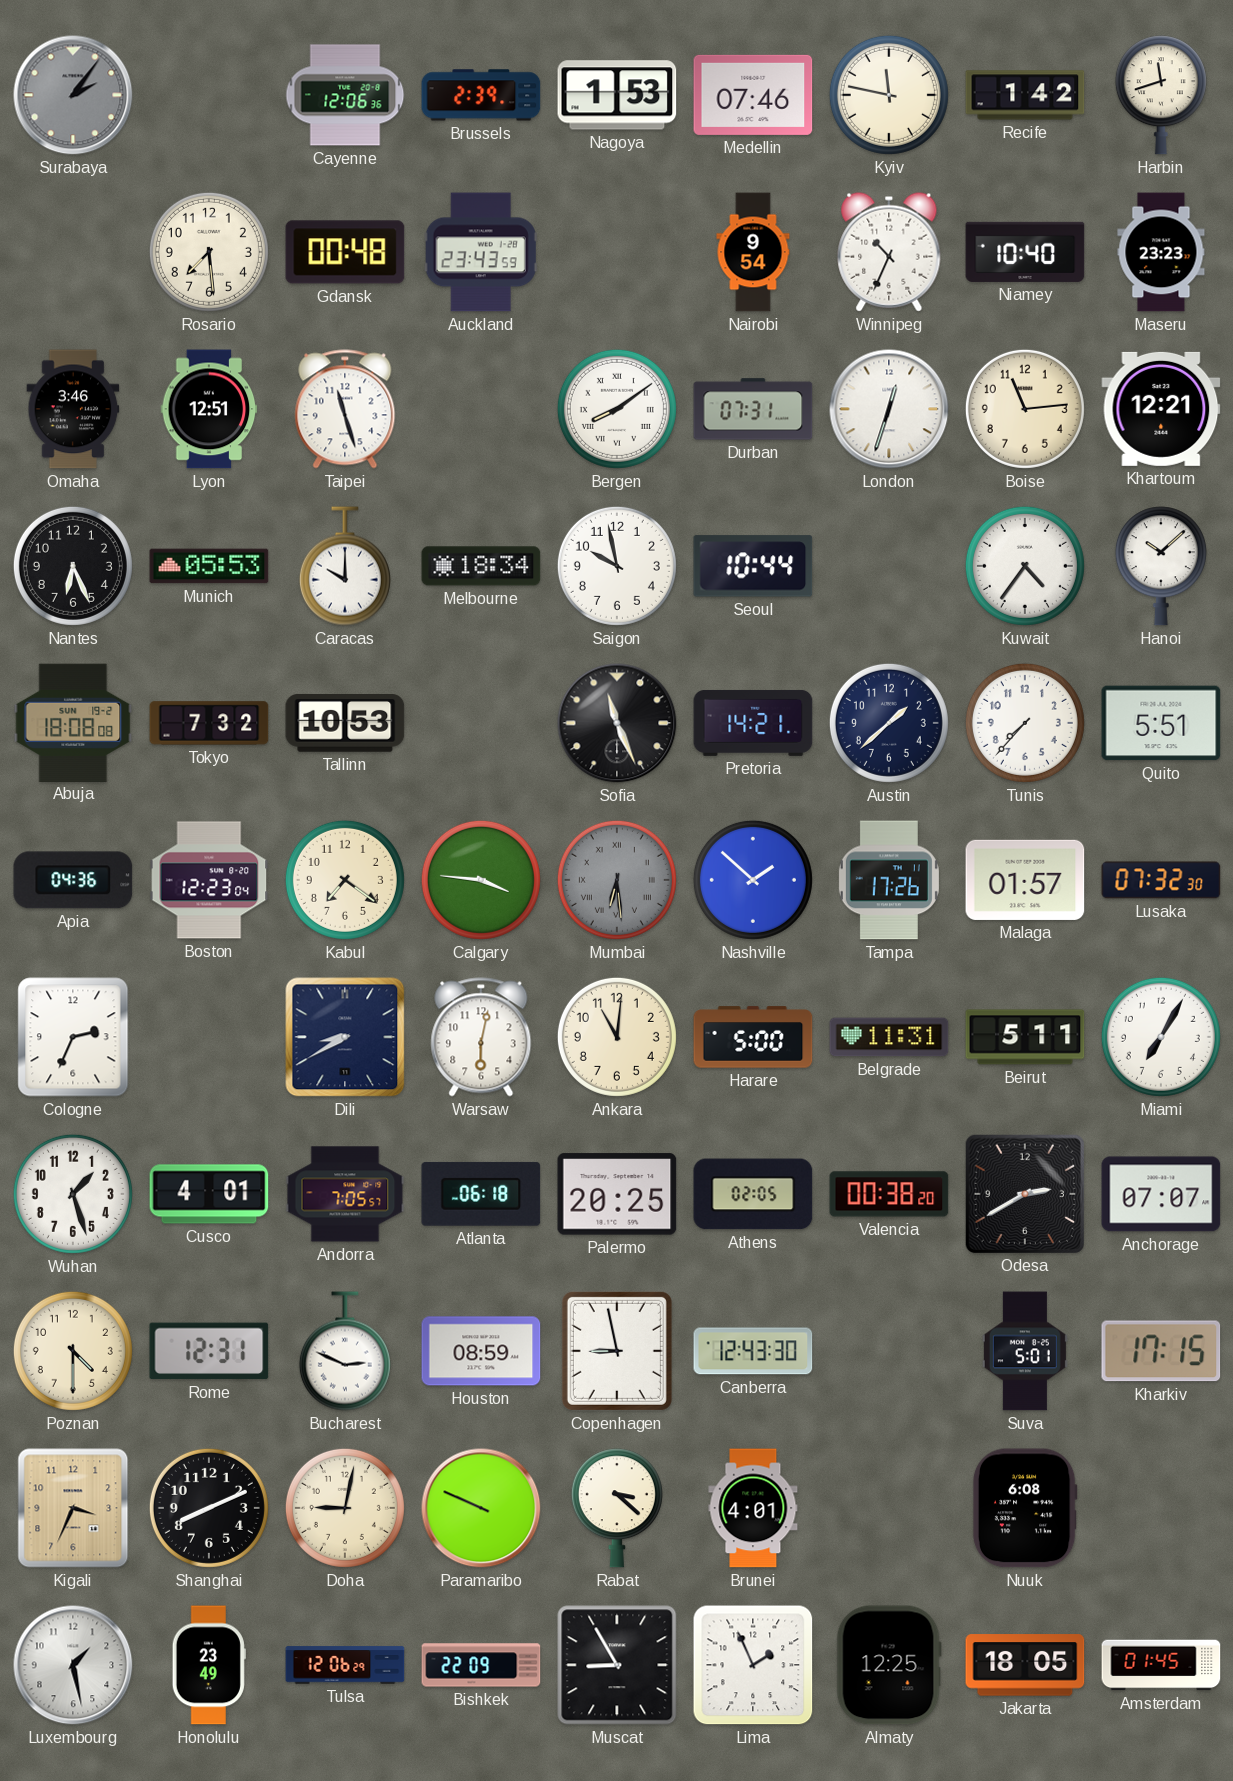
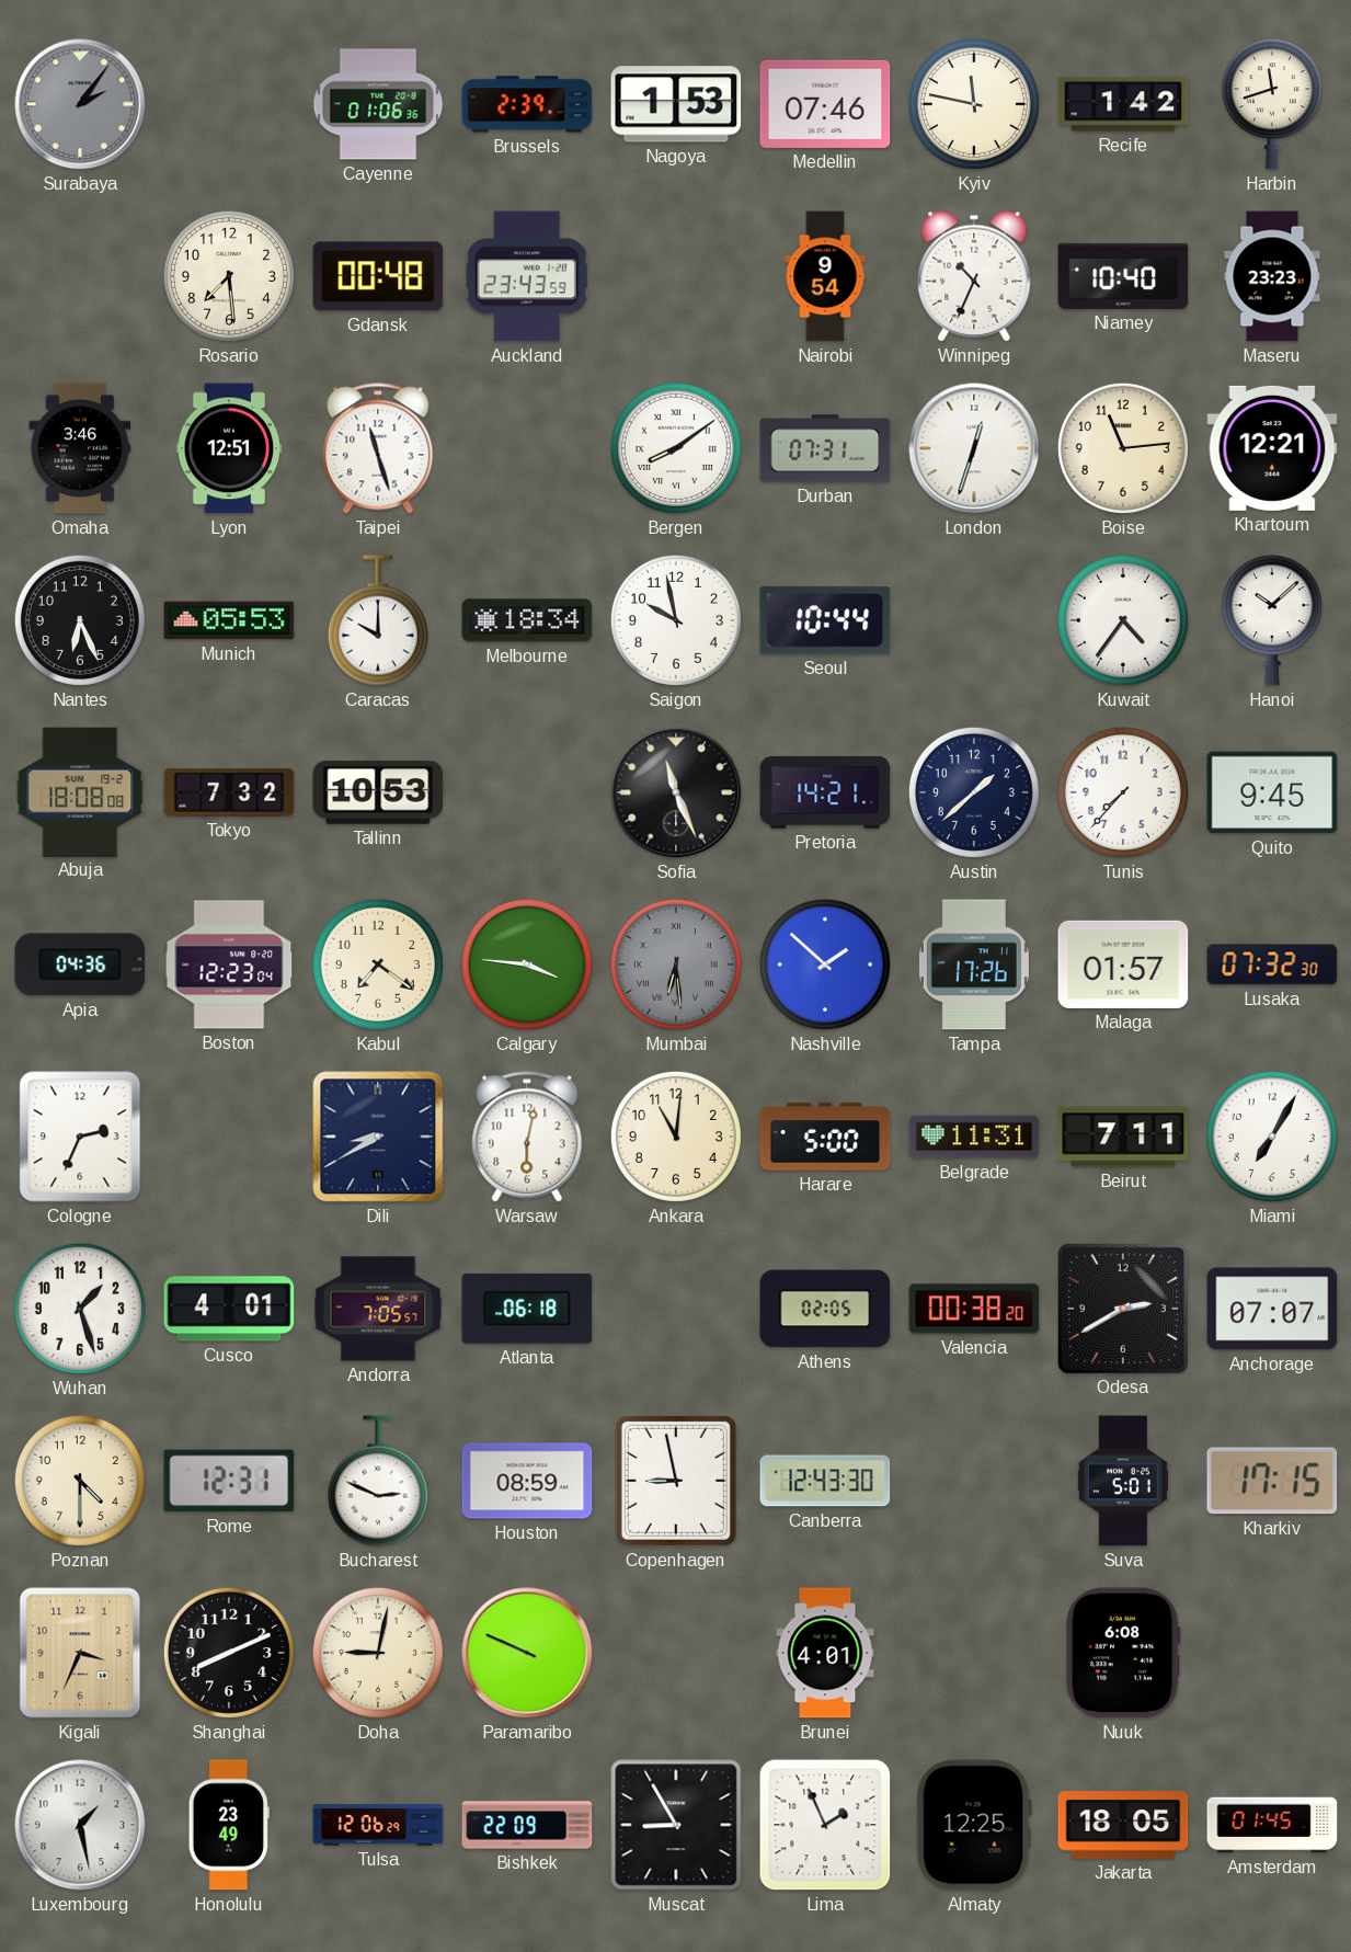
Cayenne: 12:06 -> 01:06
Quito: 5:51 -> 9:45
Beirut: 5:11 -> 7:11
Palermo: 20:25 -> none
Rabat: 3:22 -> none
